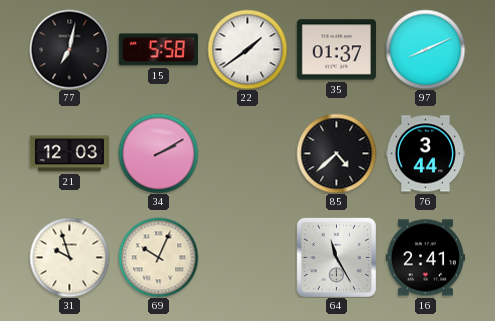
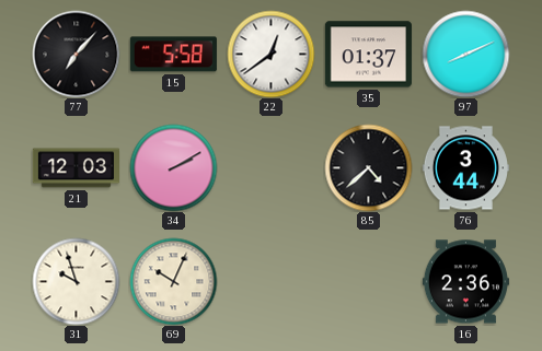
77: 7:02 -> 7:07
22: 1:39 -> 12:39
64: 11:25 -> none
16: 2:41 -> 2:36
